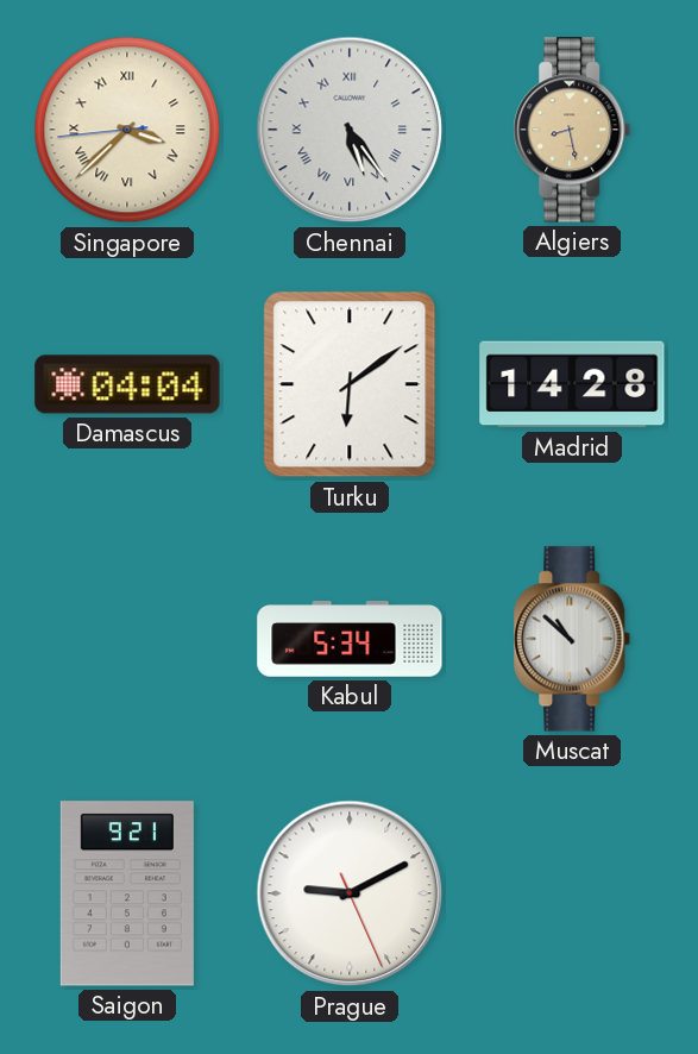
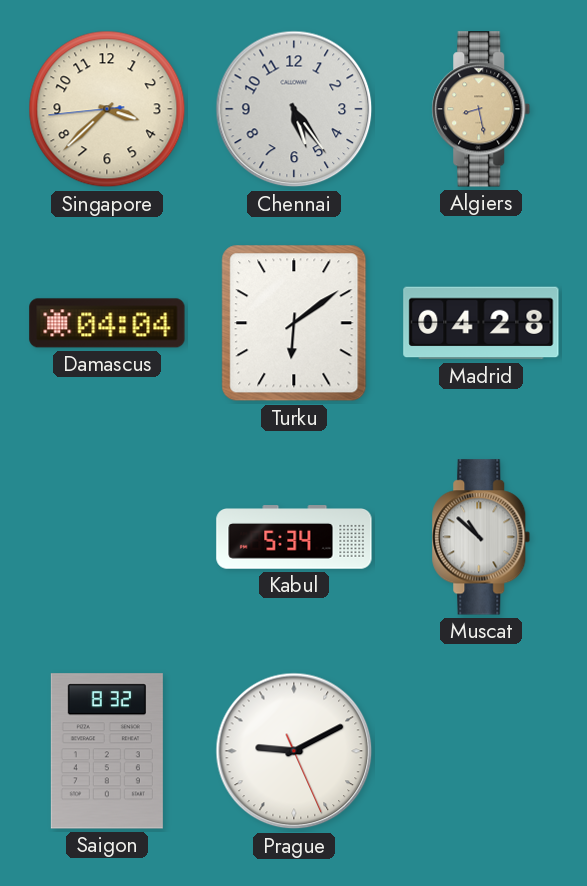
Singapore numerals: Roman -> Arabic
Chennai numerals: Roman -> Arabic
Madrid: 14:28 -> 04:28
Saigon: 9:21 -> 8:32
